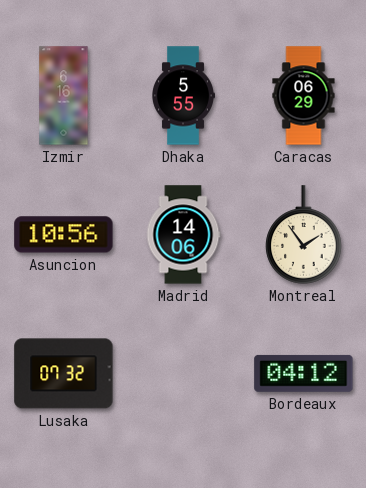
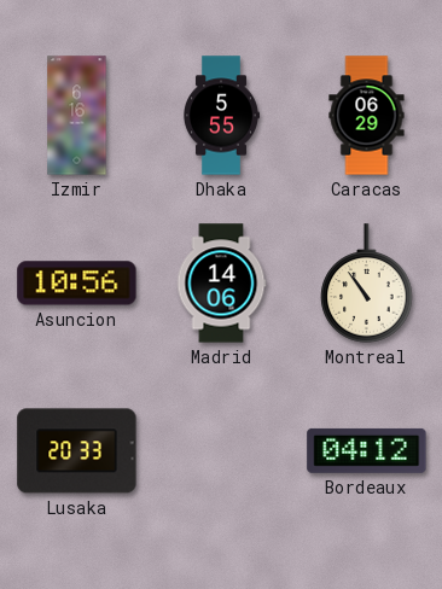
Montreal: 1:54 -> 10:54
Lusaka: 07:32 -> 20:33
